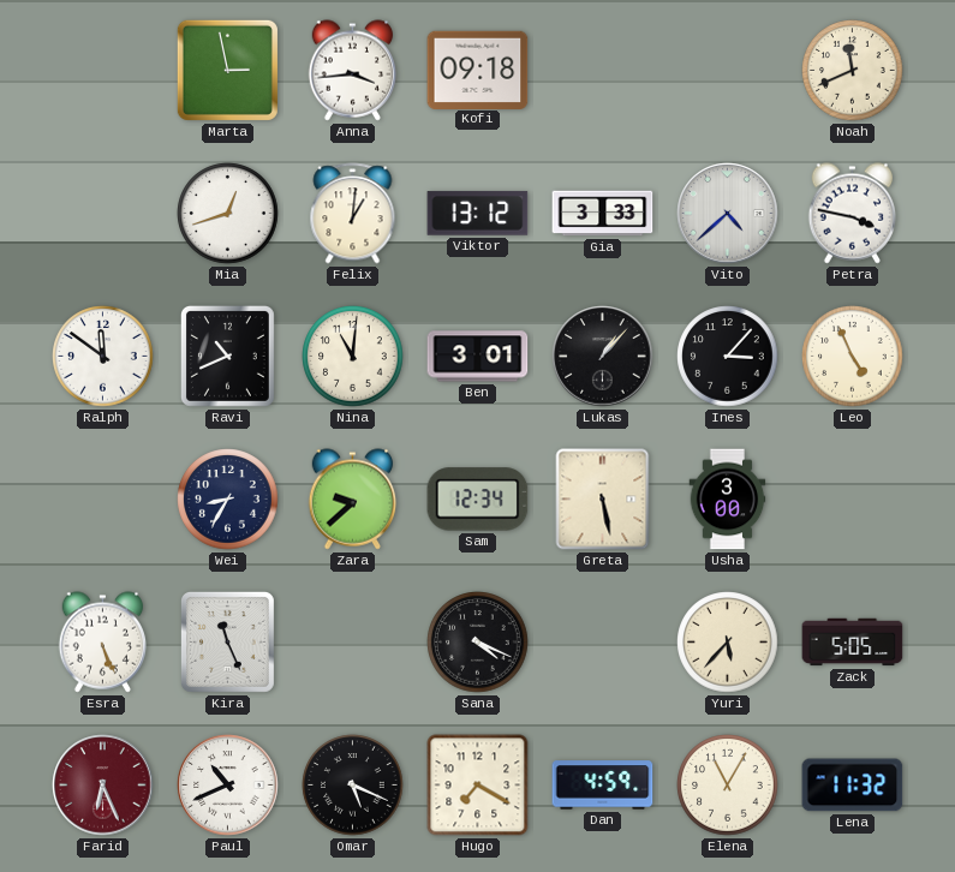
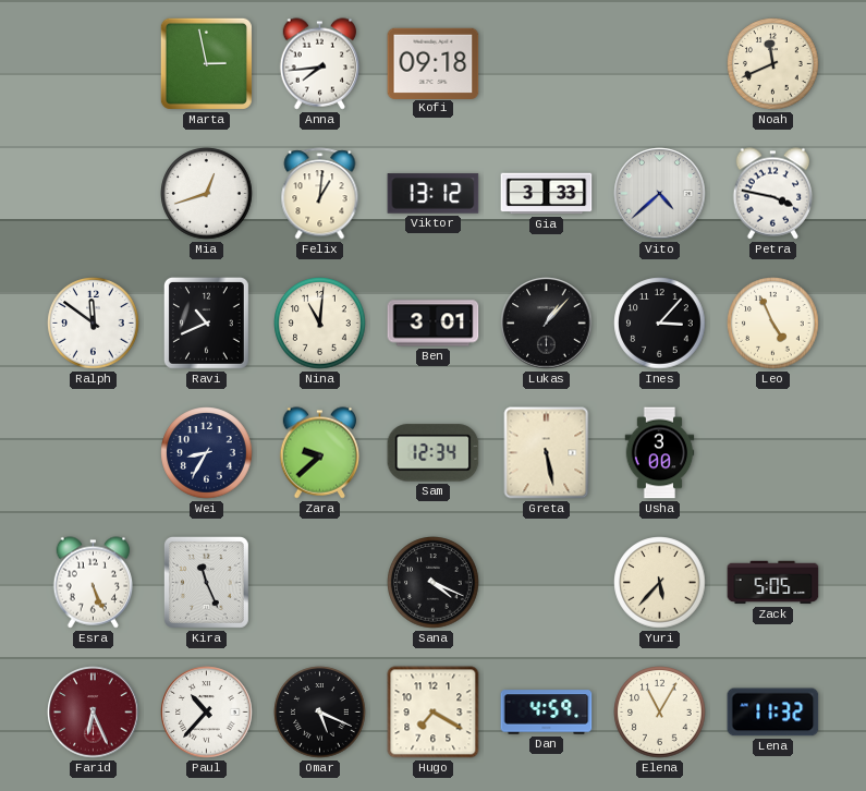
Anna: 3:44 -> 7:44
Paul: 10:41 -> 10:37
